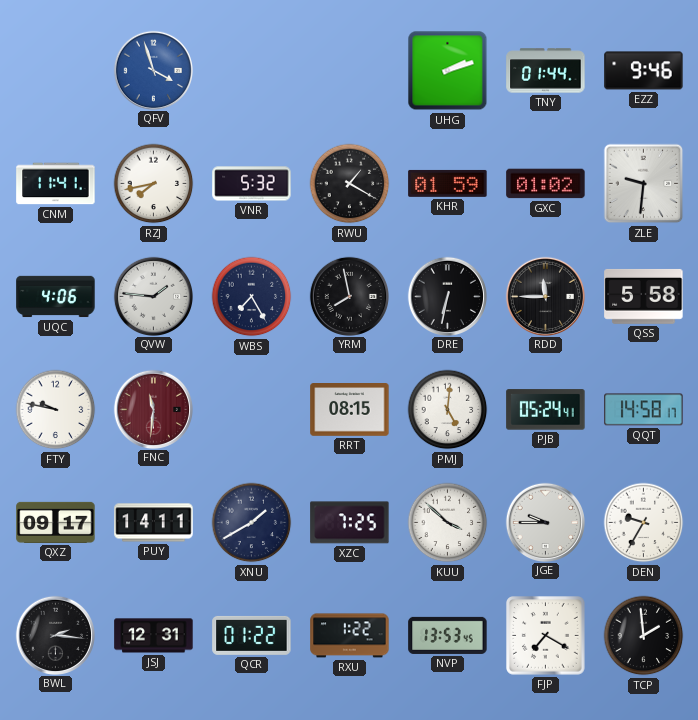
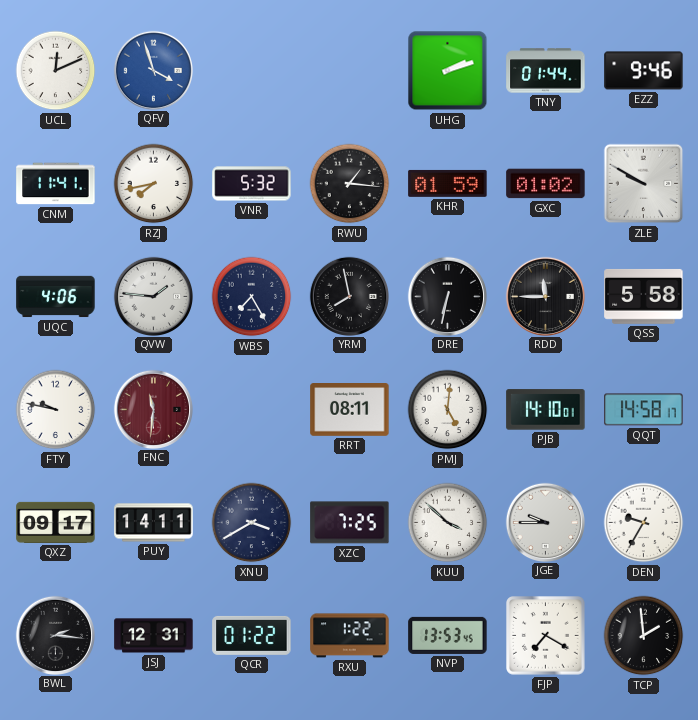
UCL: none -> 12:11
RWU: 1:20 -> 1:16
ZLE: 9:31 -> 9:50
RRT: 08:15 -> 08:11
PJB: 05:24 -> 14:10
XNU: 1:40 -> 3:40
